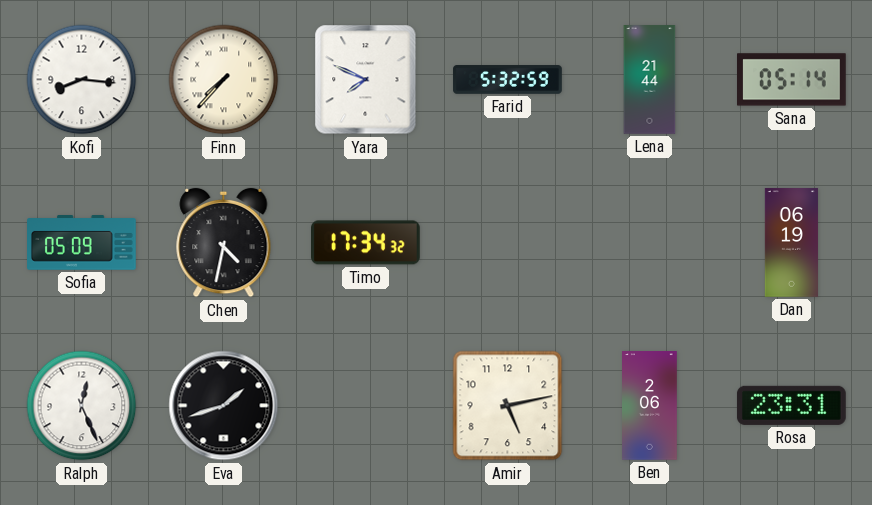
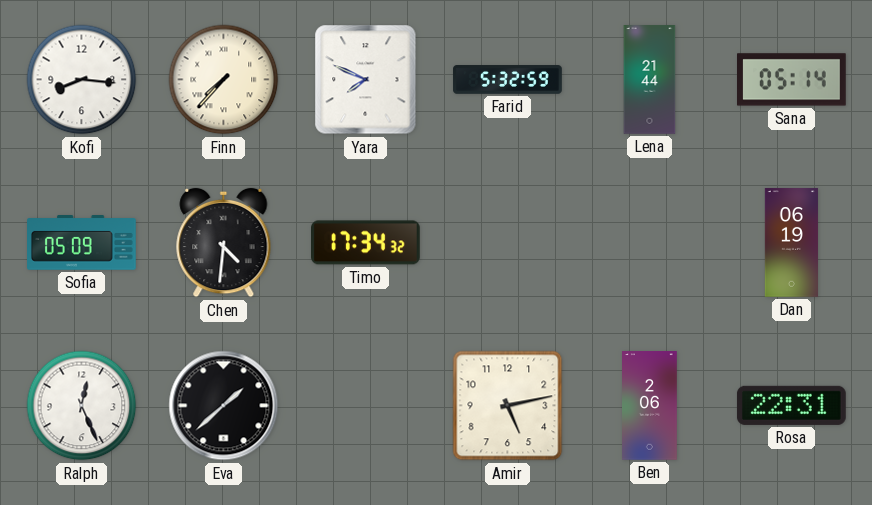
Chen: 4:32 -> 4:31
Eva: 1:42 -> 1:38
Rosa: 23:31 -> 22:31
